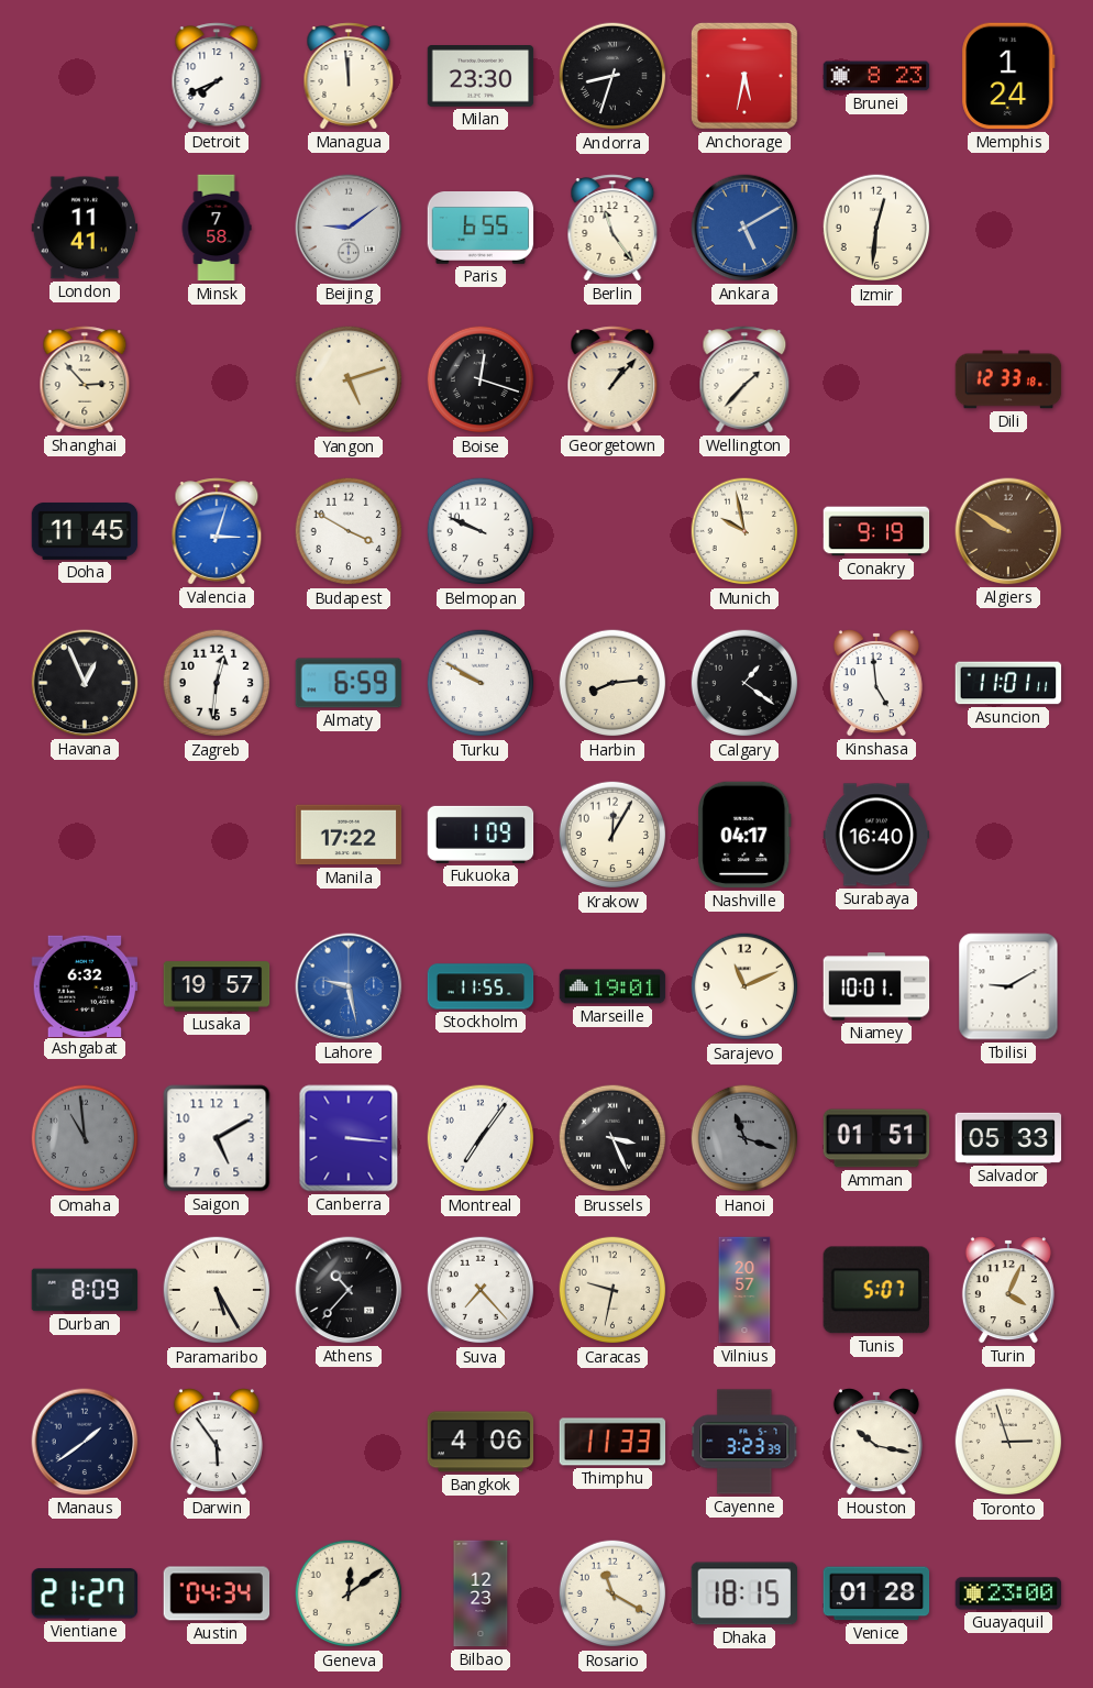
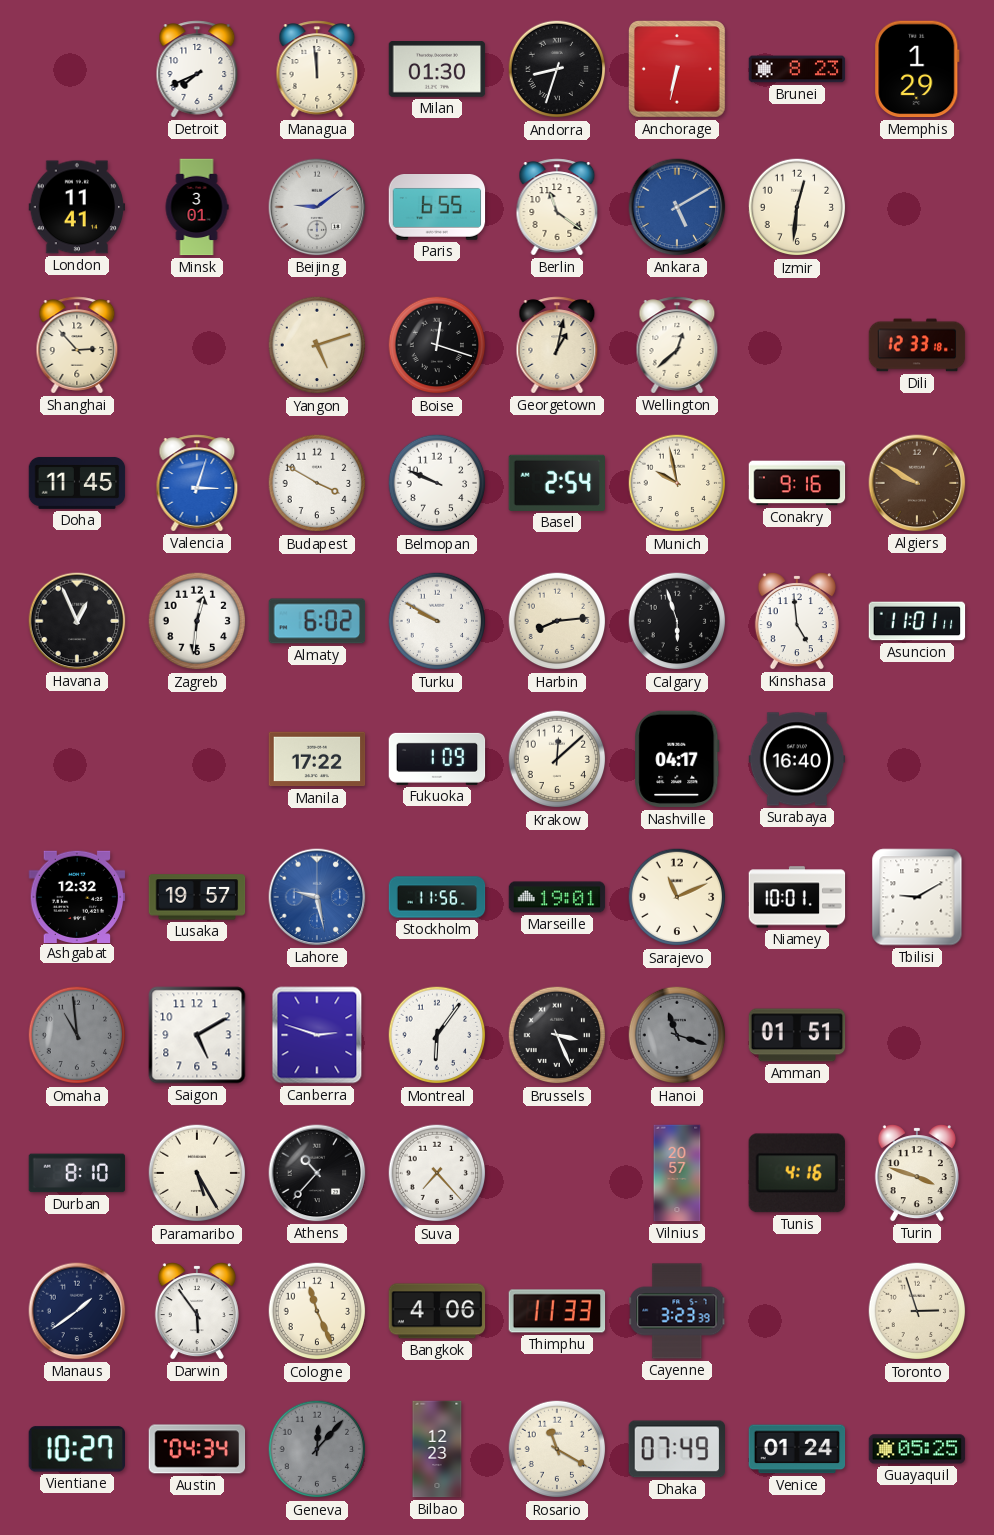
Milan: 23:30 -> 01:30
Anchorage: 5:32 -> 6:32
Memphis: 1:24 -> 1:29
Minsk: 7:58 -> 3:01
Berlin: 11:24 -> 11:21
Georgetown: 1:07 -> 1:02
Wellington: 1:37 -> 12:38
Basel: none -> 2:54
Conakry: 9:19 -> 9:16
Almaty: 6:59 -> 6:02
Calgary: 1:21 -> 5:57
Krakow: 12:05 -> 12:08
Ashgabat: 6:32 -> 12:32
Stockholm: 11:55 -> 11:56
Canberra: 3:16 -> 2:48
Montreal: 7:06 -> 6:06
Salvador: 05:33 -> none
Durban: 8:09 -> 8:10
Caracas: 9:32 -> none
Tunis: 5:07 -> 4:16
Turin: 4:04 -> 3:48
Cologne: none -> 11:26
Houston: 10:17 -> none
Vientiane: 21:27 -> 10:27
Geneva: 12:09 -> 12:07
Geneva dial: cream -> grey
Dhaka: 18:15 -> 07:49
Venice: 01:28 -> 01:24
Guayaquil: 23:00 -> 05:25
